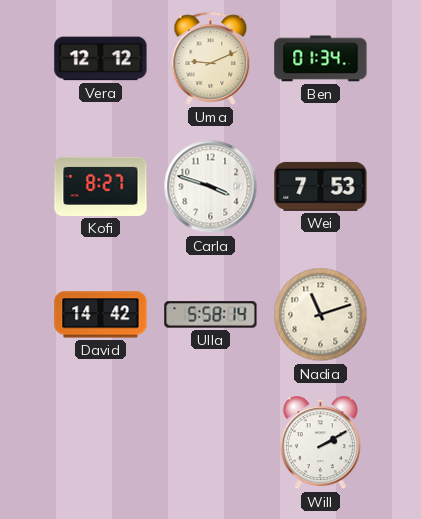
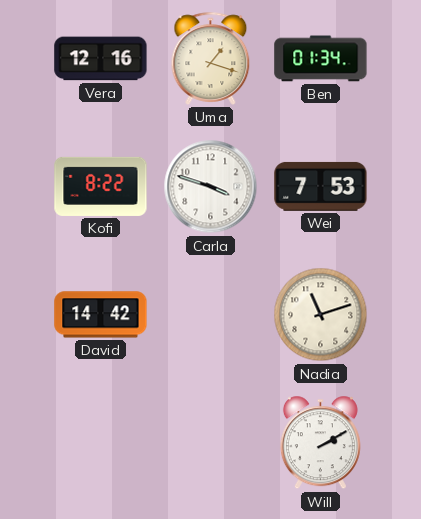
Vera: 12:12 -> 12:16
Uma: 9:11 -> 1:18
Kofi: 8:27 -> 8:22
Ulla: 5:58 -> none
